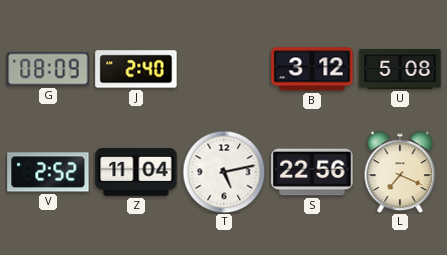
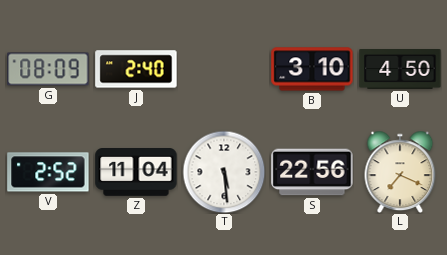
B: 3:12 -> 3:10
U: 5:08 -> 4:50
T: 5:13 -> 5:29
